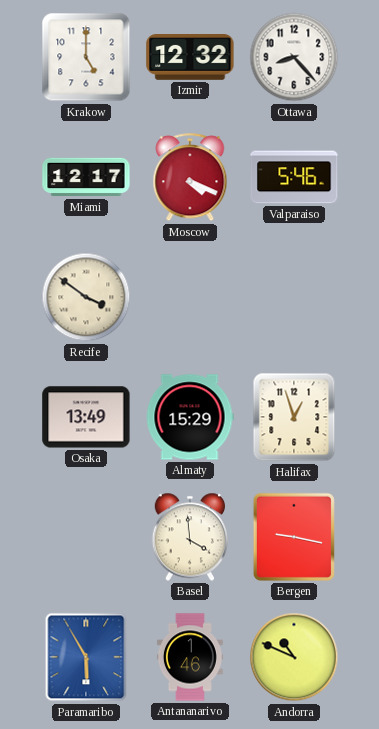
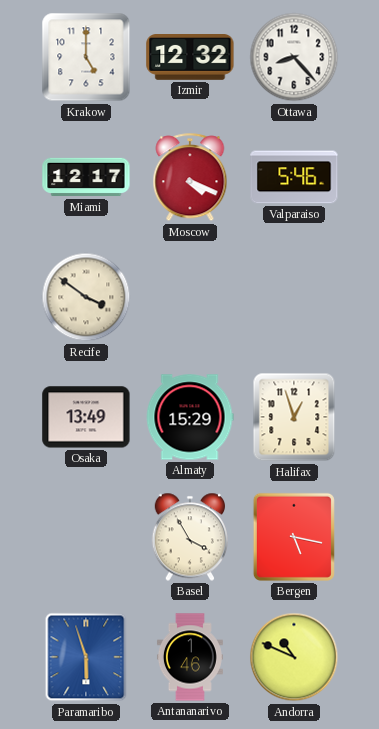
Basel: 3:59 -> 3:55
Bergen: 9:17 -> 5:17
Paramaribo: 5:55 -> 5:57
